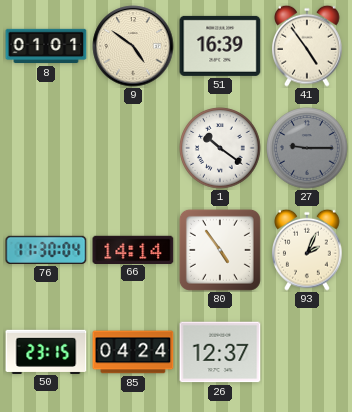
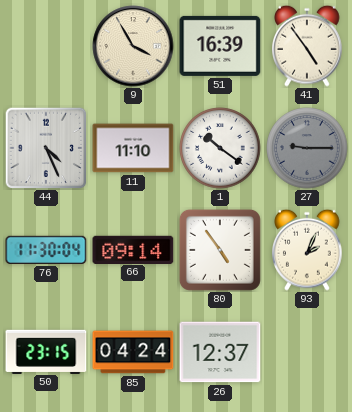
8: 01:01 -> none
9: 4:51 -> 3:55
44: none -> 4:26
11: none -> 11:10
66: 14:14 -> 09:14
